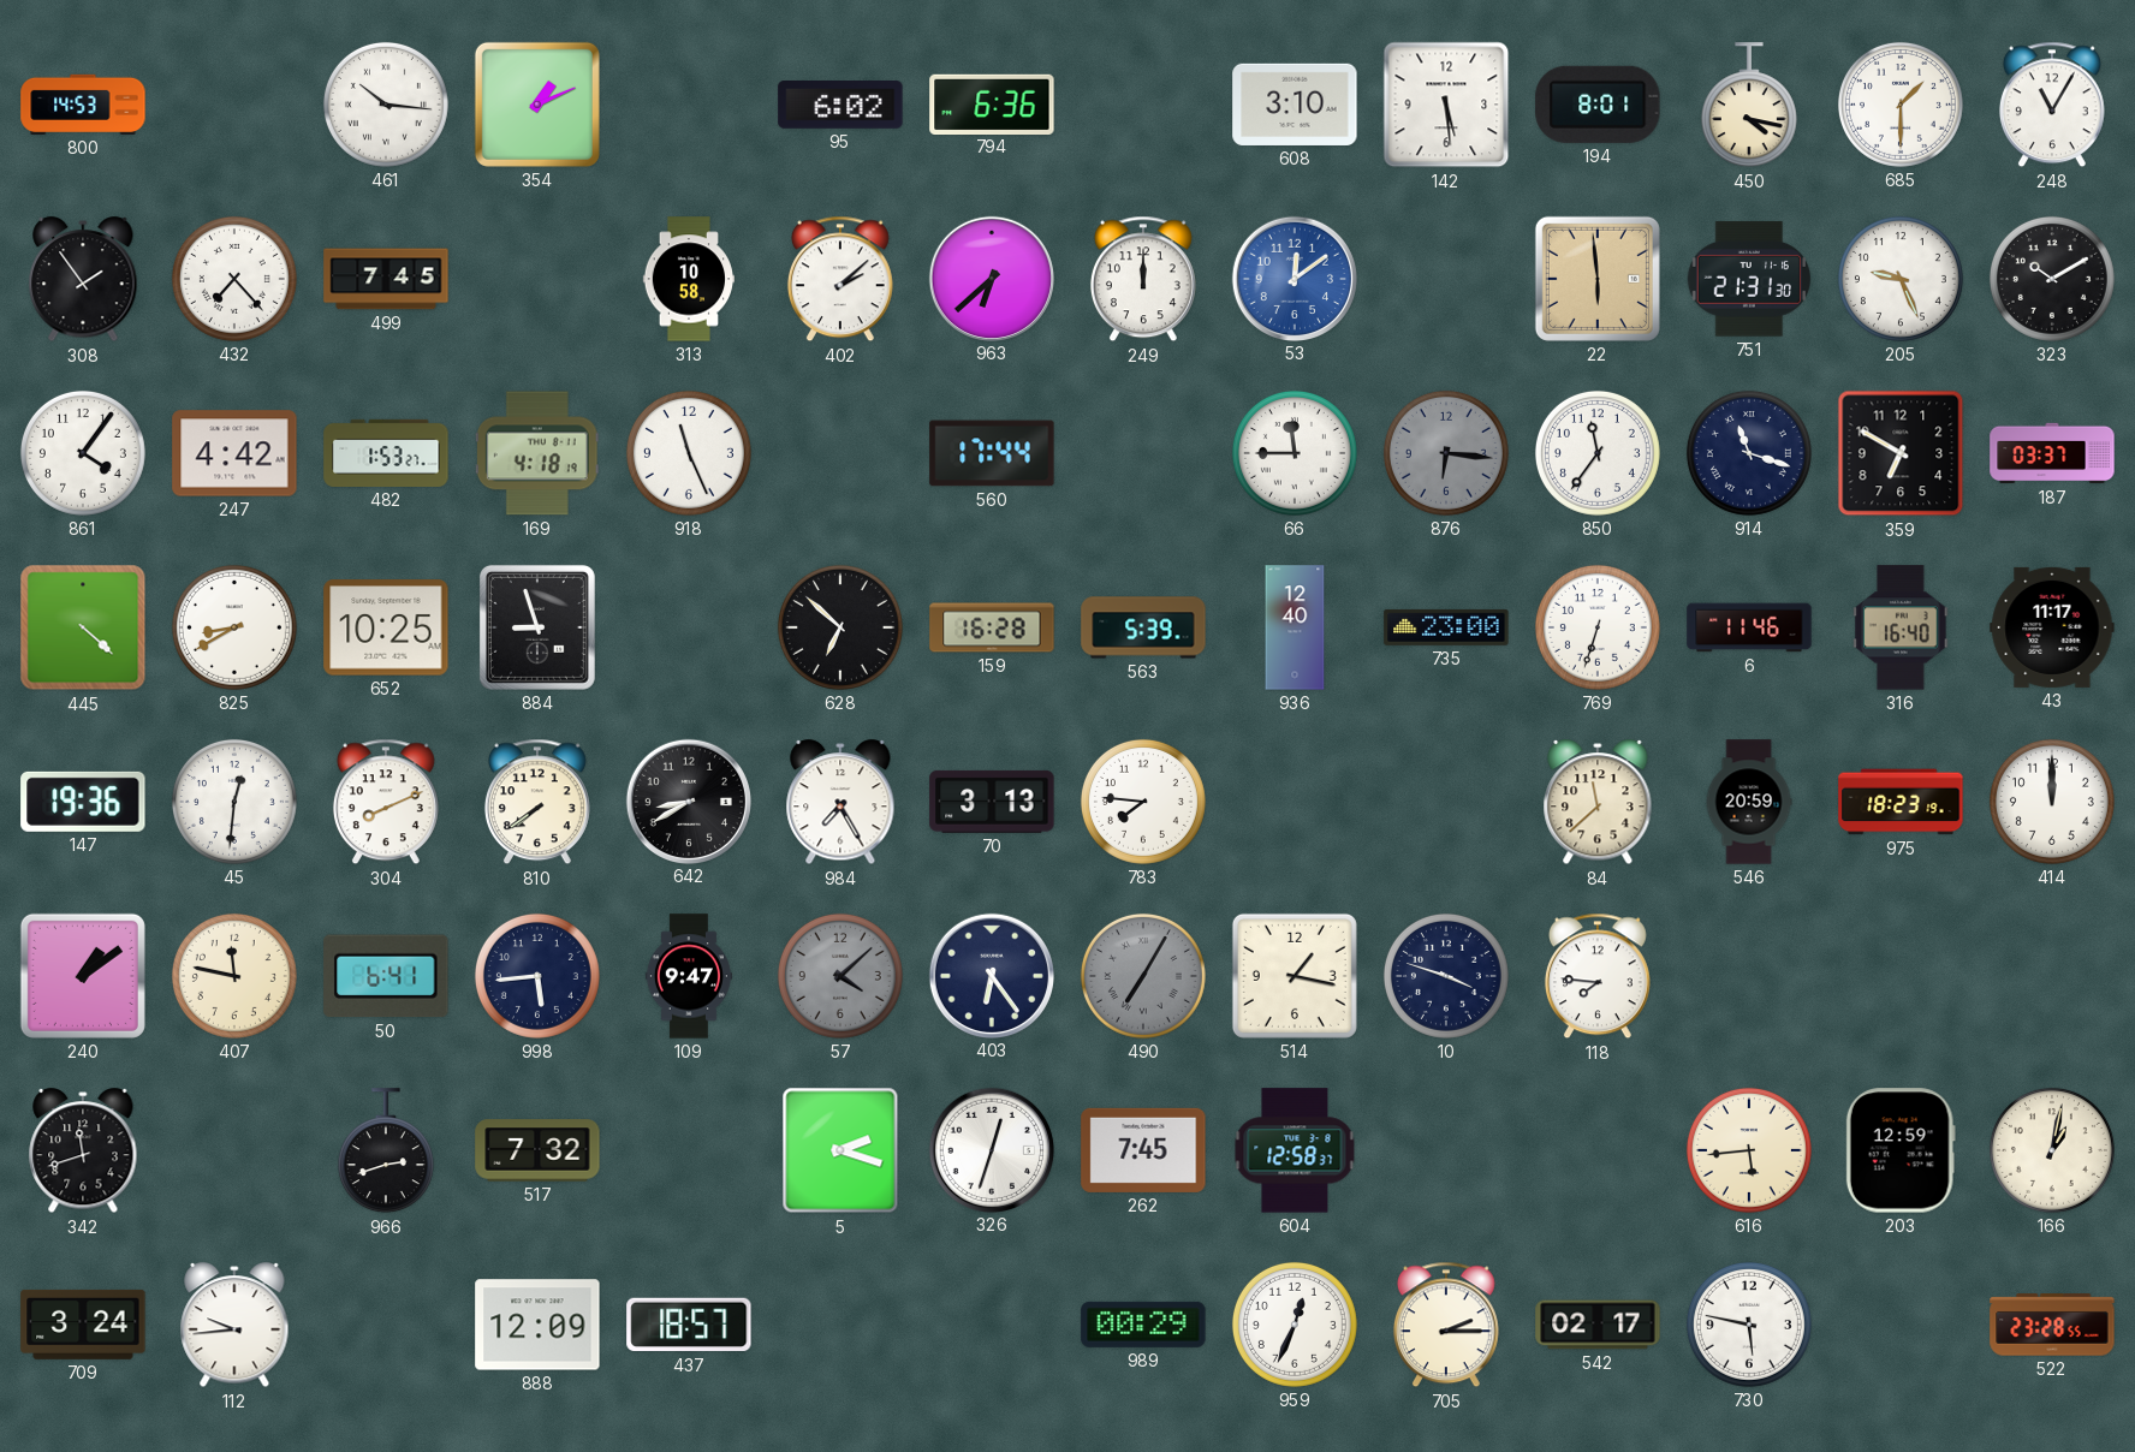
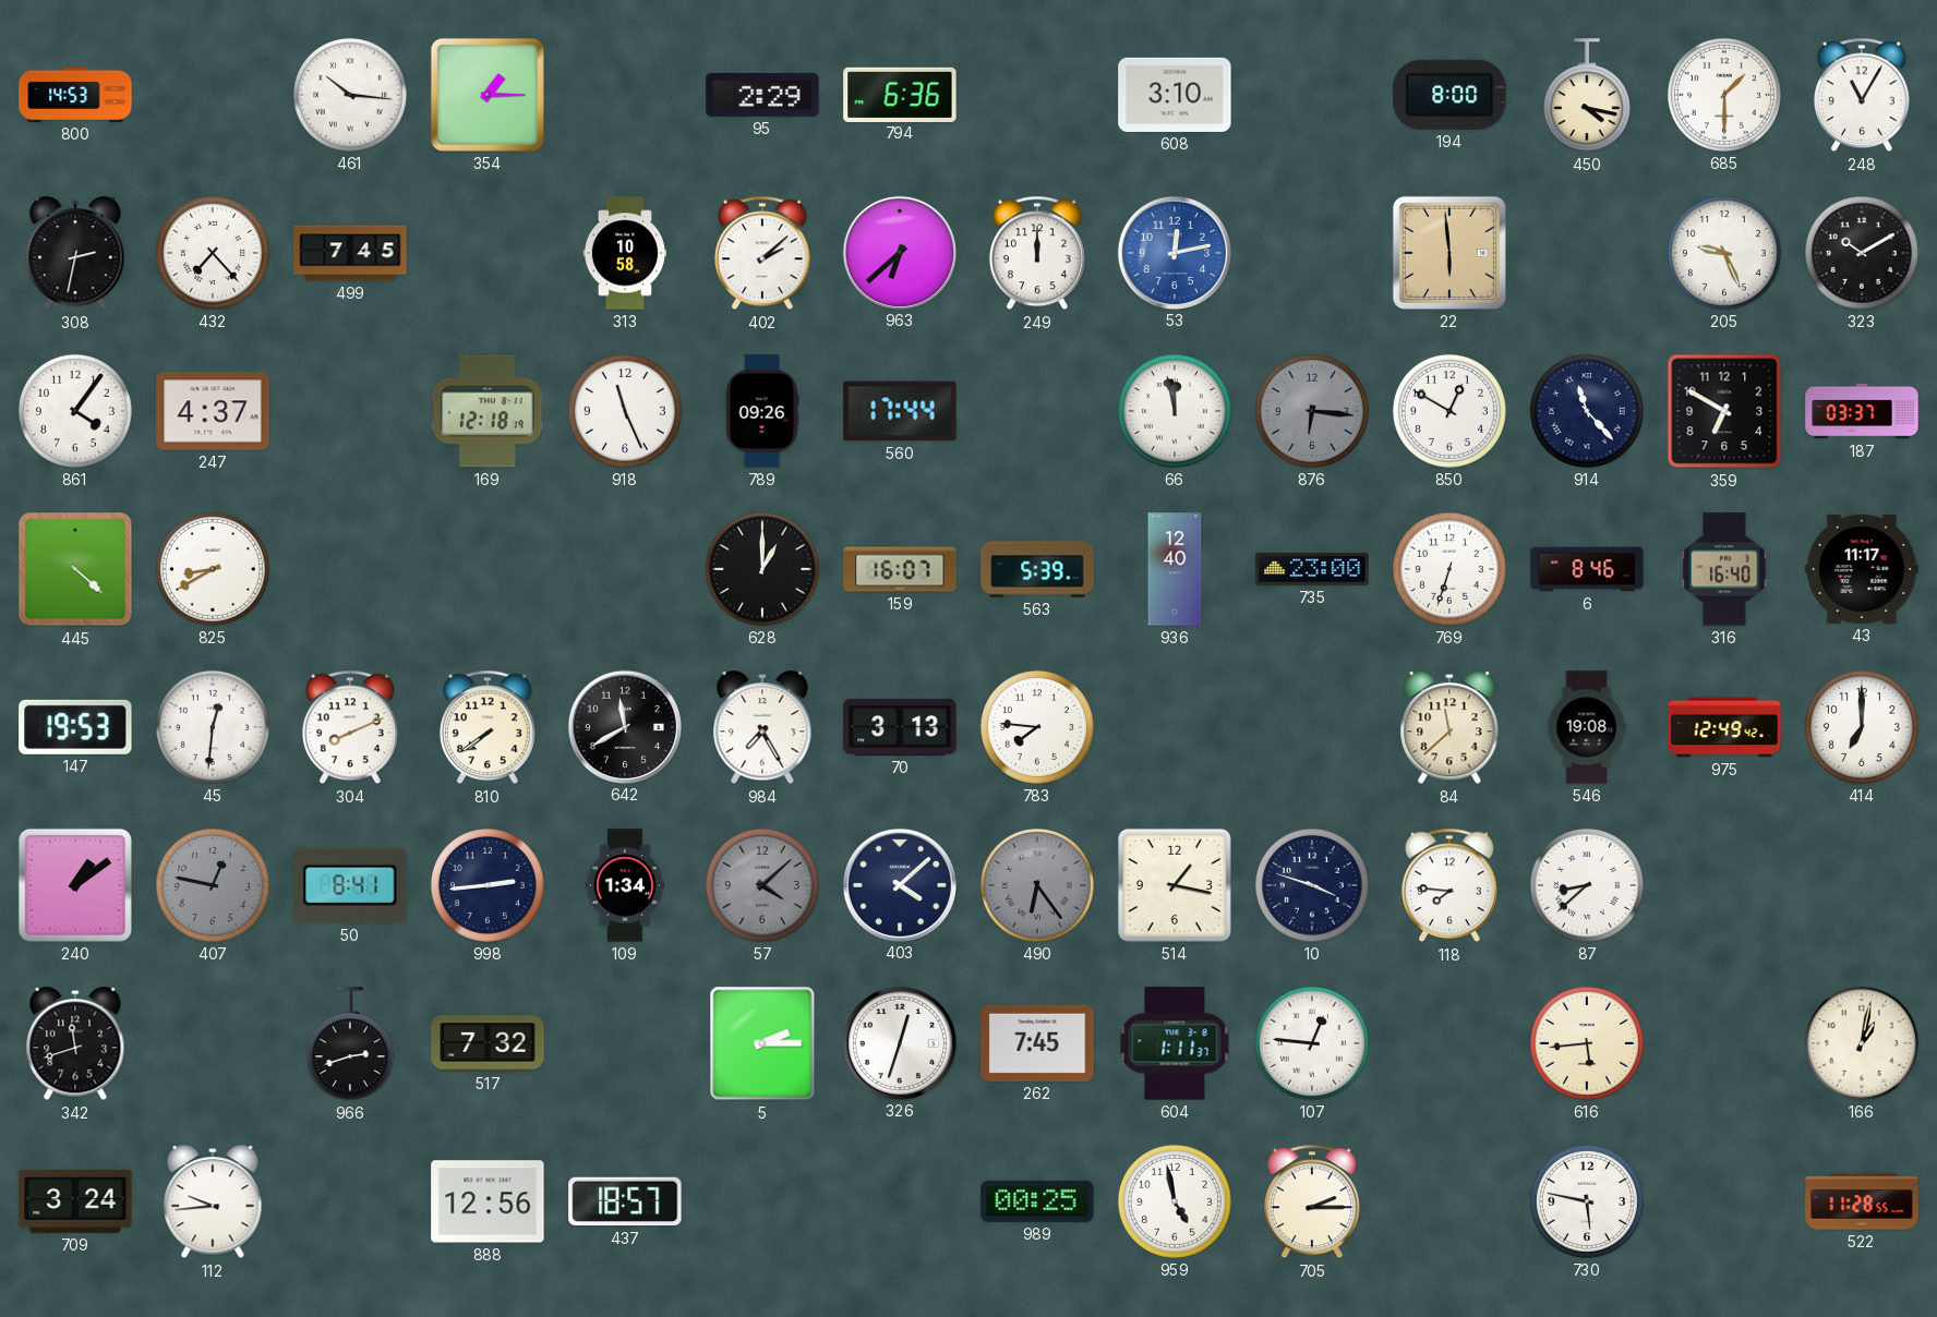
354: 1:11 -> 1:15
95: 6:02 -> 2:29
142: 5:29 -> none
194: 8:01 -> 8:00
308: 1:54 -> 2:32
53: 12:09 -> 12:13
751: 21:31 -> none
247: 4:42 -> 4:37
482: 1:53 -> none
169: 4:18 -> 12:18
789: none -> 09:26
66: 11:45 -> 11:58
850: 11:36 -> 12:50
914: 11:18 -> 11:23
652: 10:25 -> none
884: 8:57 -> none
628: 6:52 -> 1:00
159: 16:28 -> 16:07
6: 11:46 -> 8:46
147: 19:36 -> 19:53
642: 8:40 -> 11:40
546: 20:59 -> 19:08
975: 18:23 -> 12:49
414: 12:00 -> 7:00
407: 11:47 -> 12:47
407 dial: cream -> grey
50: 6:41 -> 8:41
998: 5:44 -> 2:44
109: 9:47 -> 1:34
403: 6:24 -> 4:08
490: 7:05 -> 6:24
87: none -> 8:38
5: 2:18 -> 2:15
604: 12:58 -> 1:11
107: none -> 12:46
203: 12:59 -> none
888: 12:09 -> 12:56
989: 00:29 -> 00:25
959: 12:34 -> 4:58
542: 02:17 -> none
522: 23:28 -> 11:28
